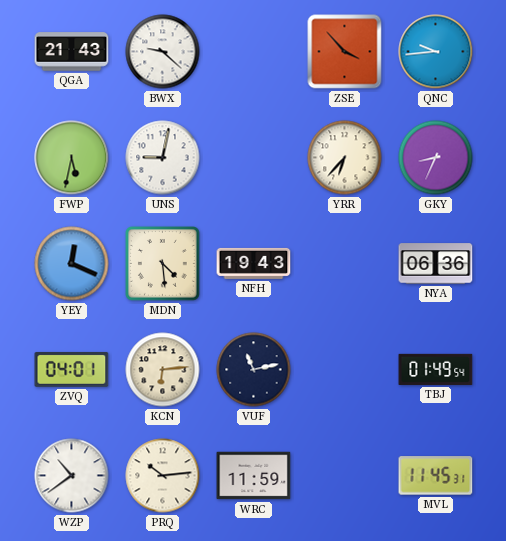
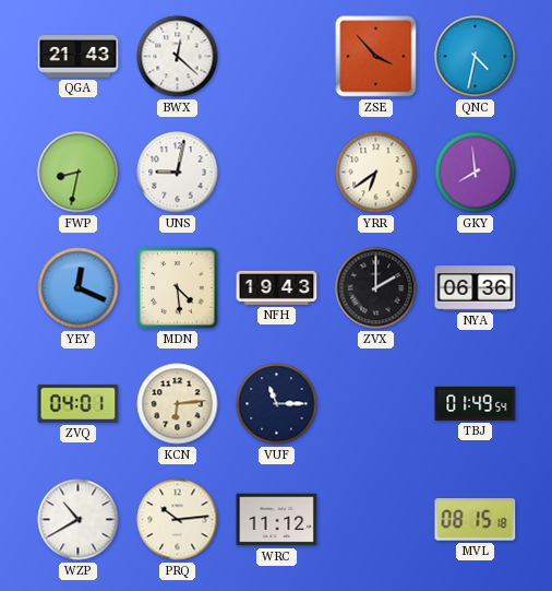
BWX: 9:22 -> 12:22
QNC: 9:44 -> 4:32
FWP: 5:32 -> 8:32
YRR: 6:37 -> 6:39
GKY: 8:34 -> 7:59
ZVX: none -> 2:00
VUF: 11:13 -> 11:15
WZP: 10:39 -> 10:40
WRC: 11:59 -> 11:12
MVL: 11:45 -> 08:15
